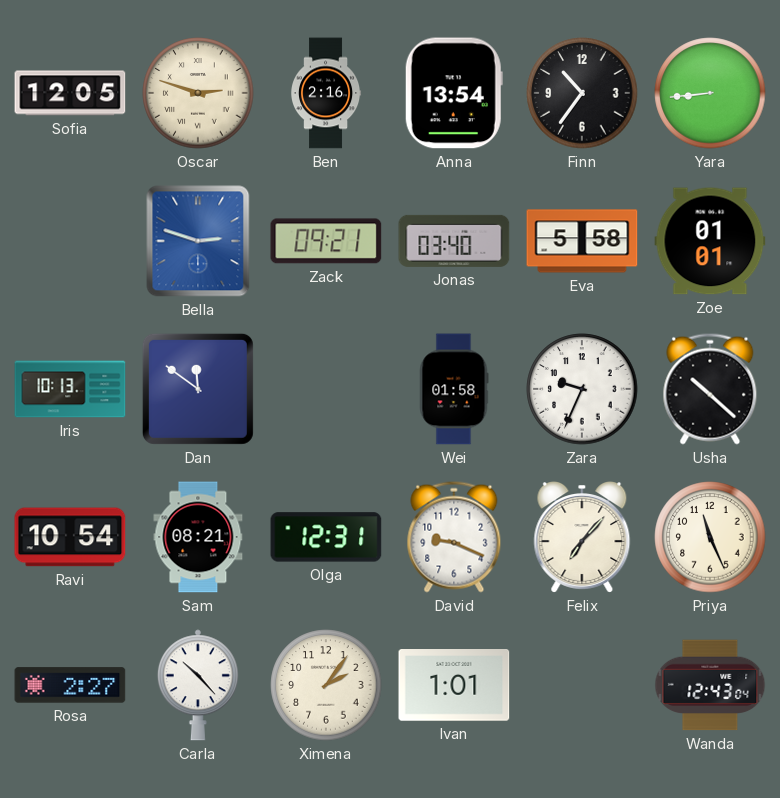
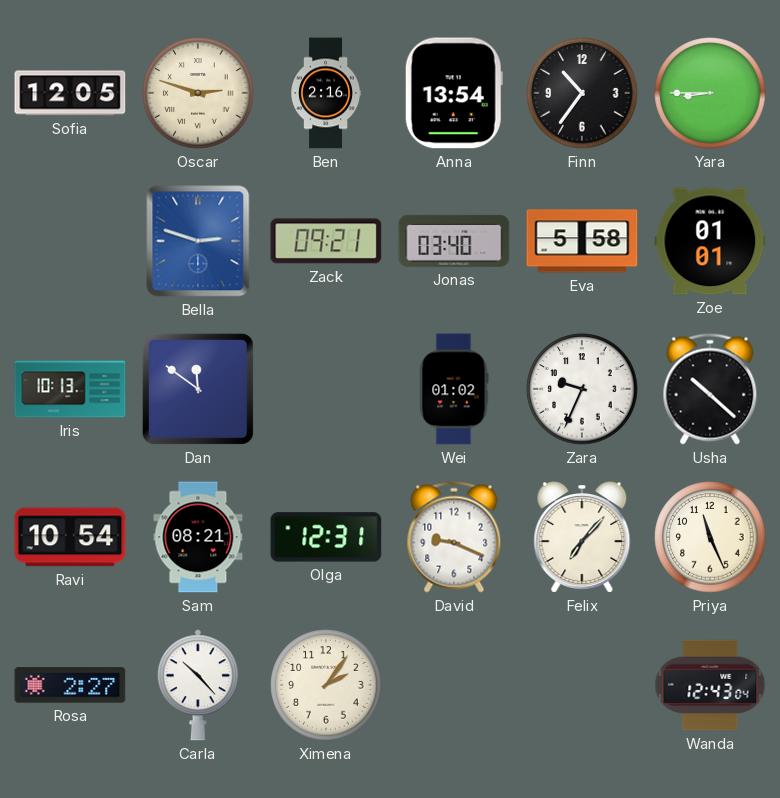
Yara: 8:44 -> 8:45
Wei: 01:58 -> 01:02
Ivan: 1:01 -> none
